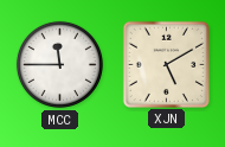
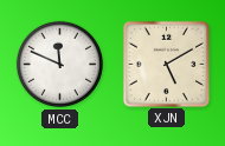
MCC: 11:45 -> 11:49
